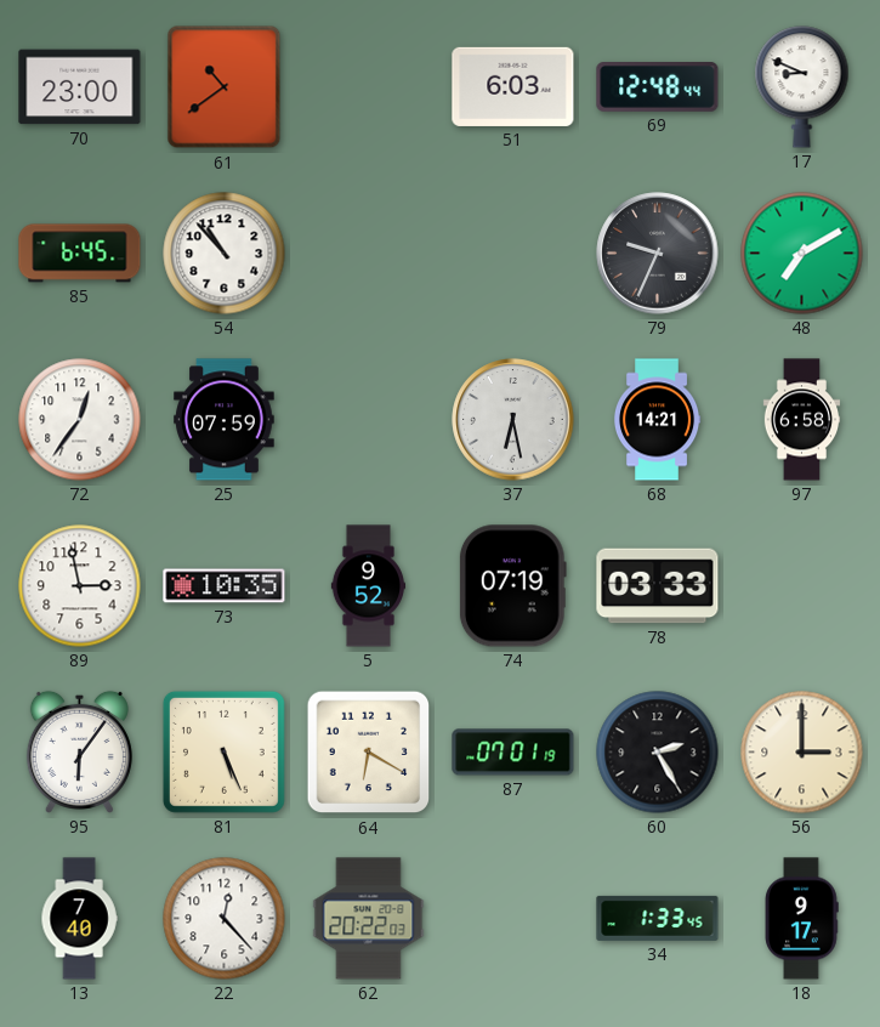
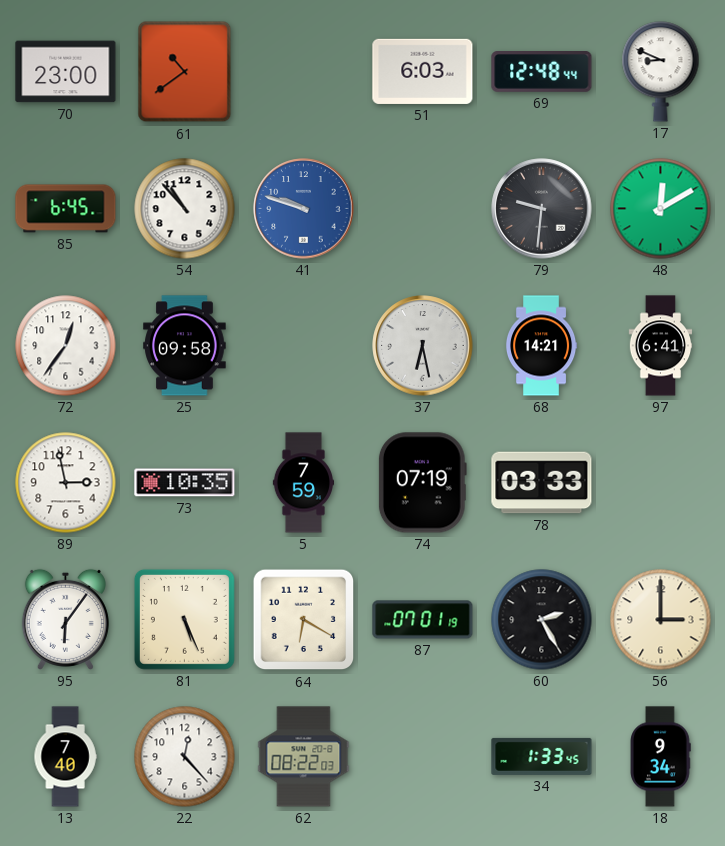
41: none -> 9:48
79: 9:34 -> 9:31
48: 7:10 -> 12:10
25: 07:59 -> 09:58
97: 6:58 -> 6:41
5: 9:52 -> 7:59
62: 20:22 -> 08:22
18: 9:17 -> 9:34
